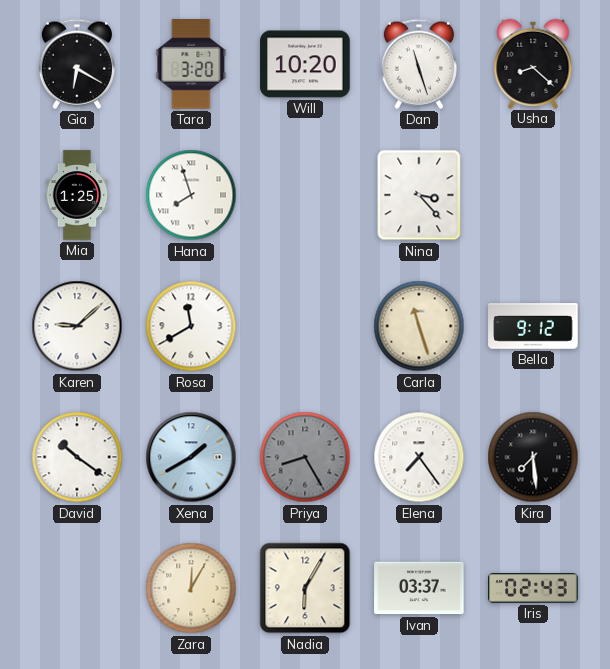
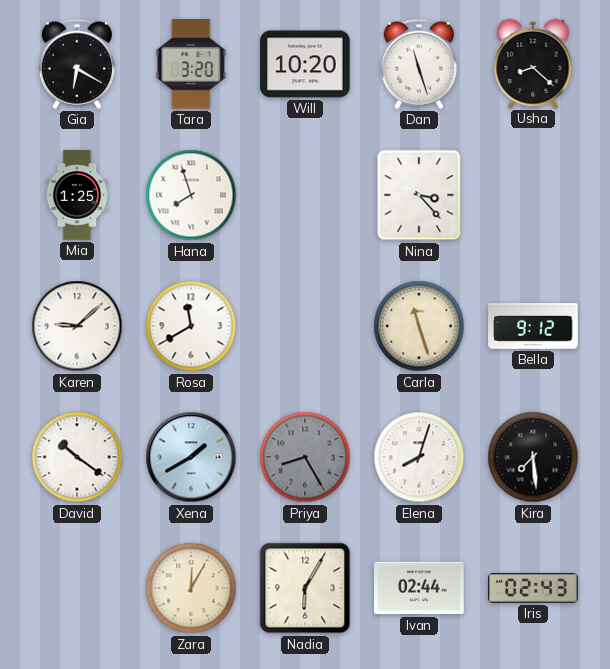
Elena: 7:24 -> 8:03
Ivan: 03:37 -> 02:44
